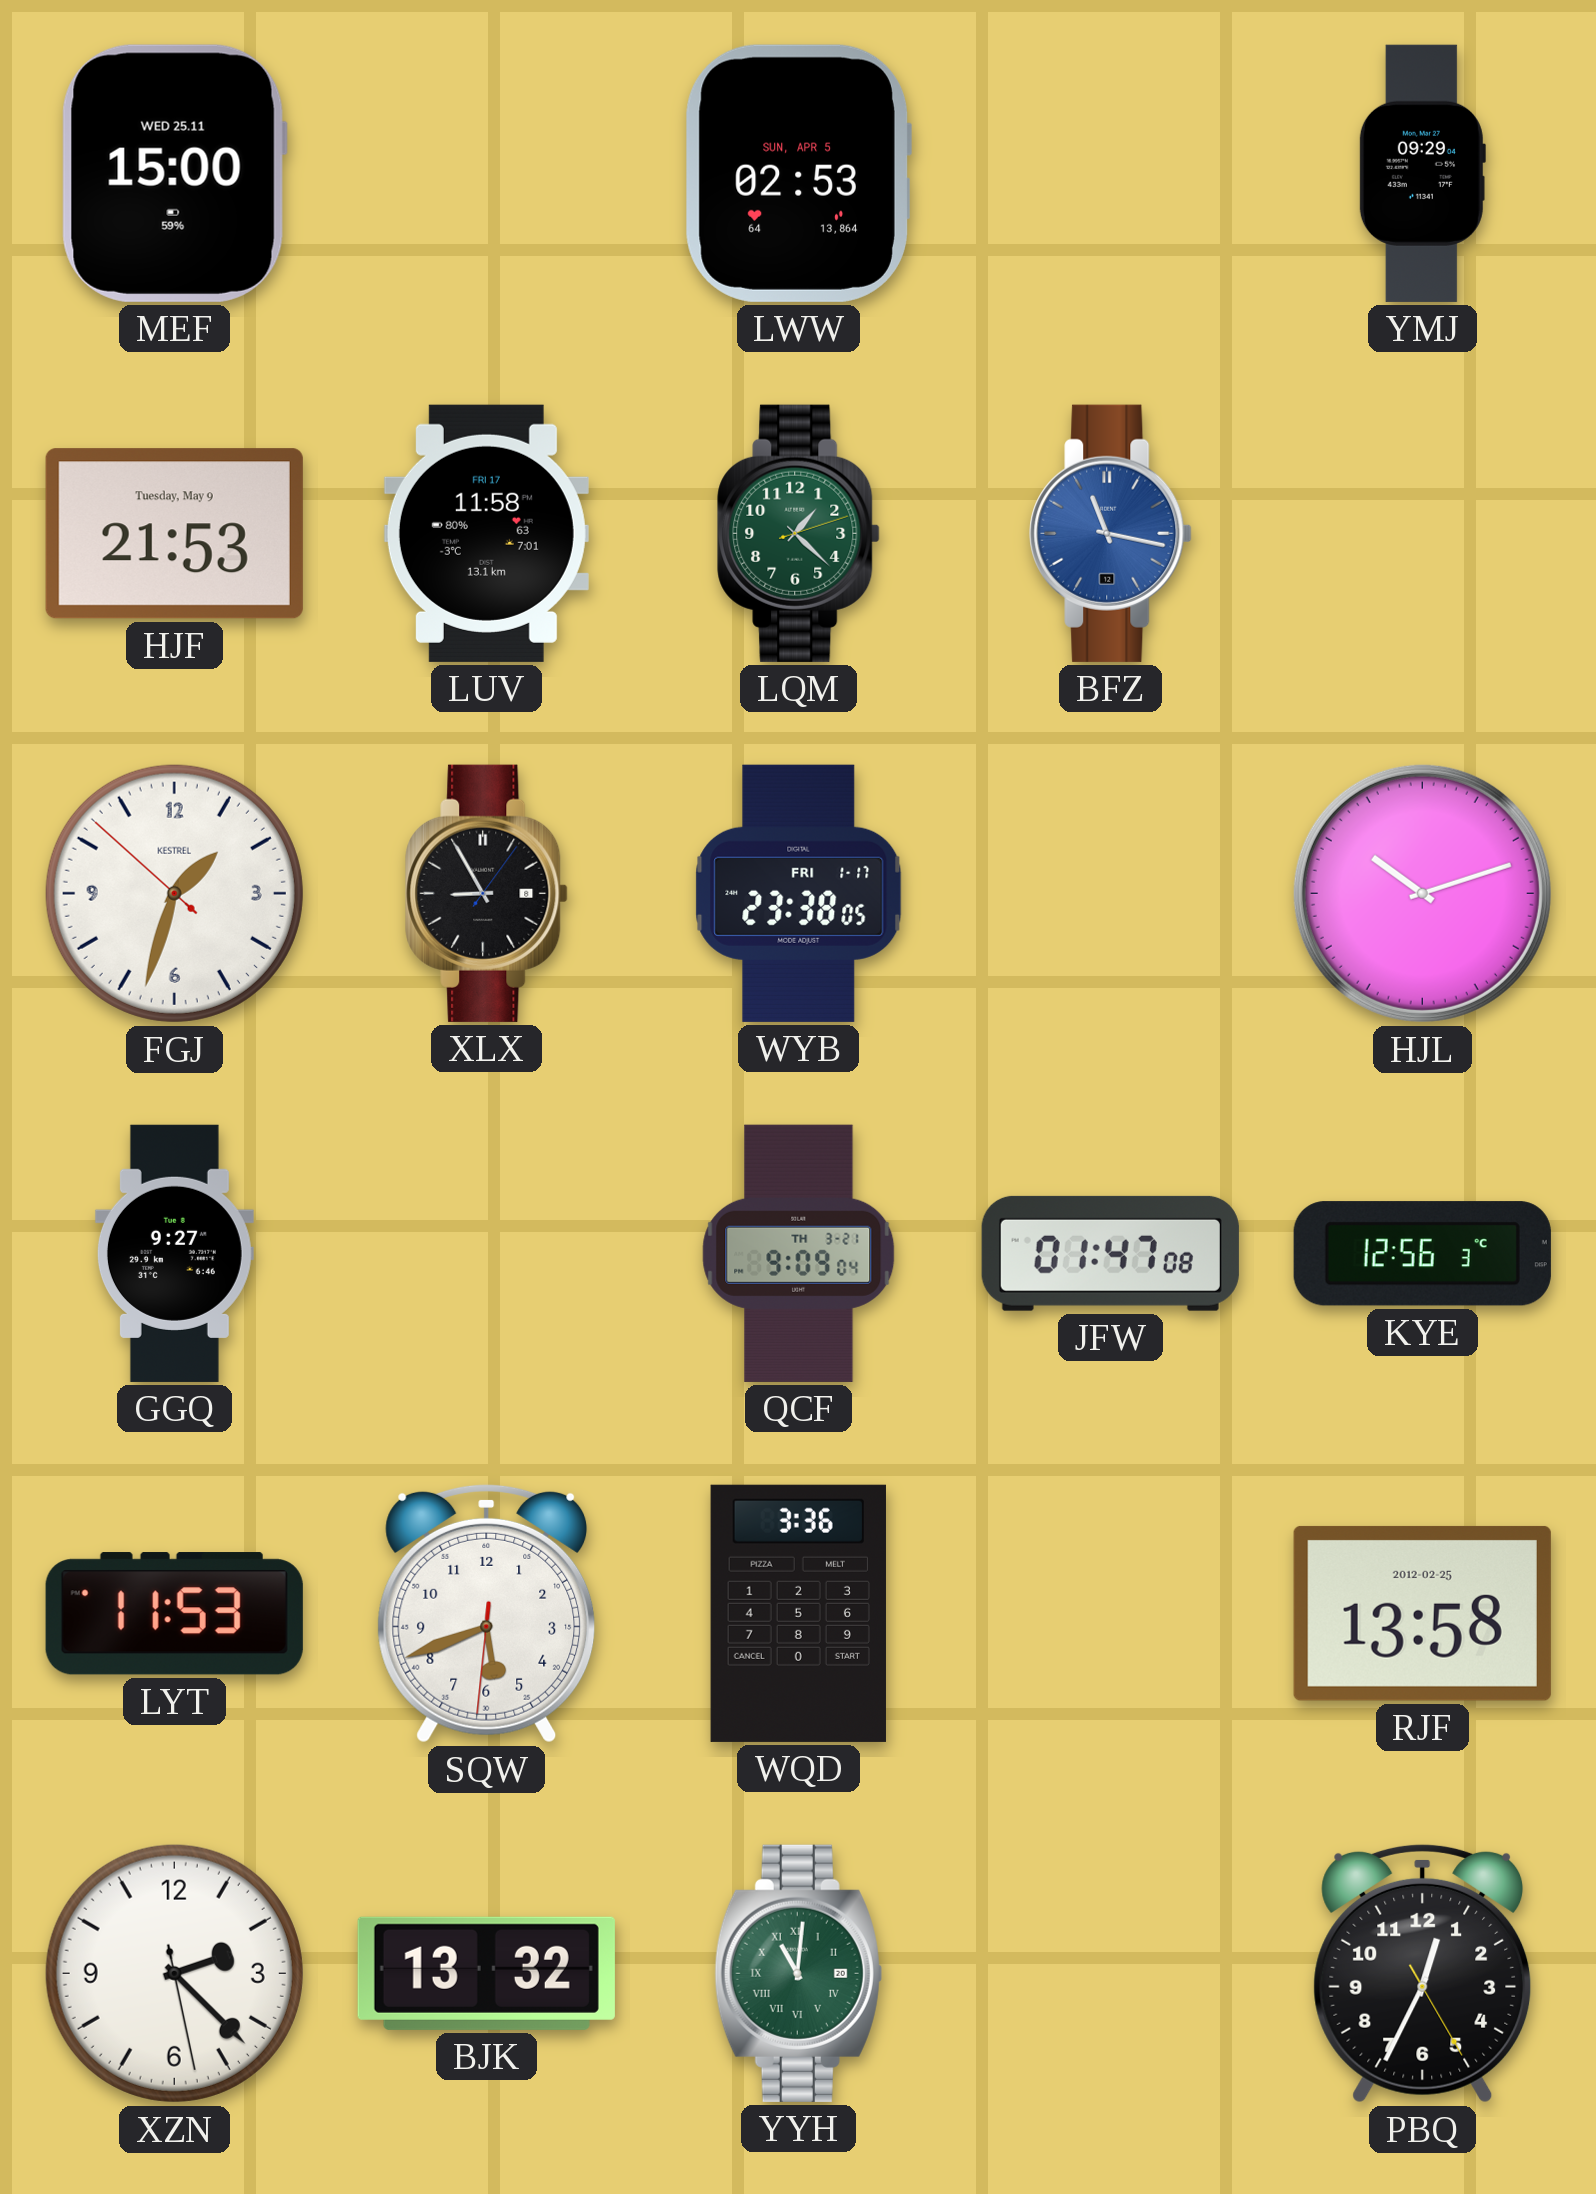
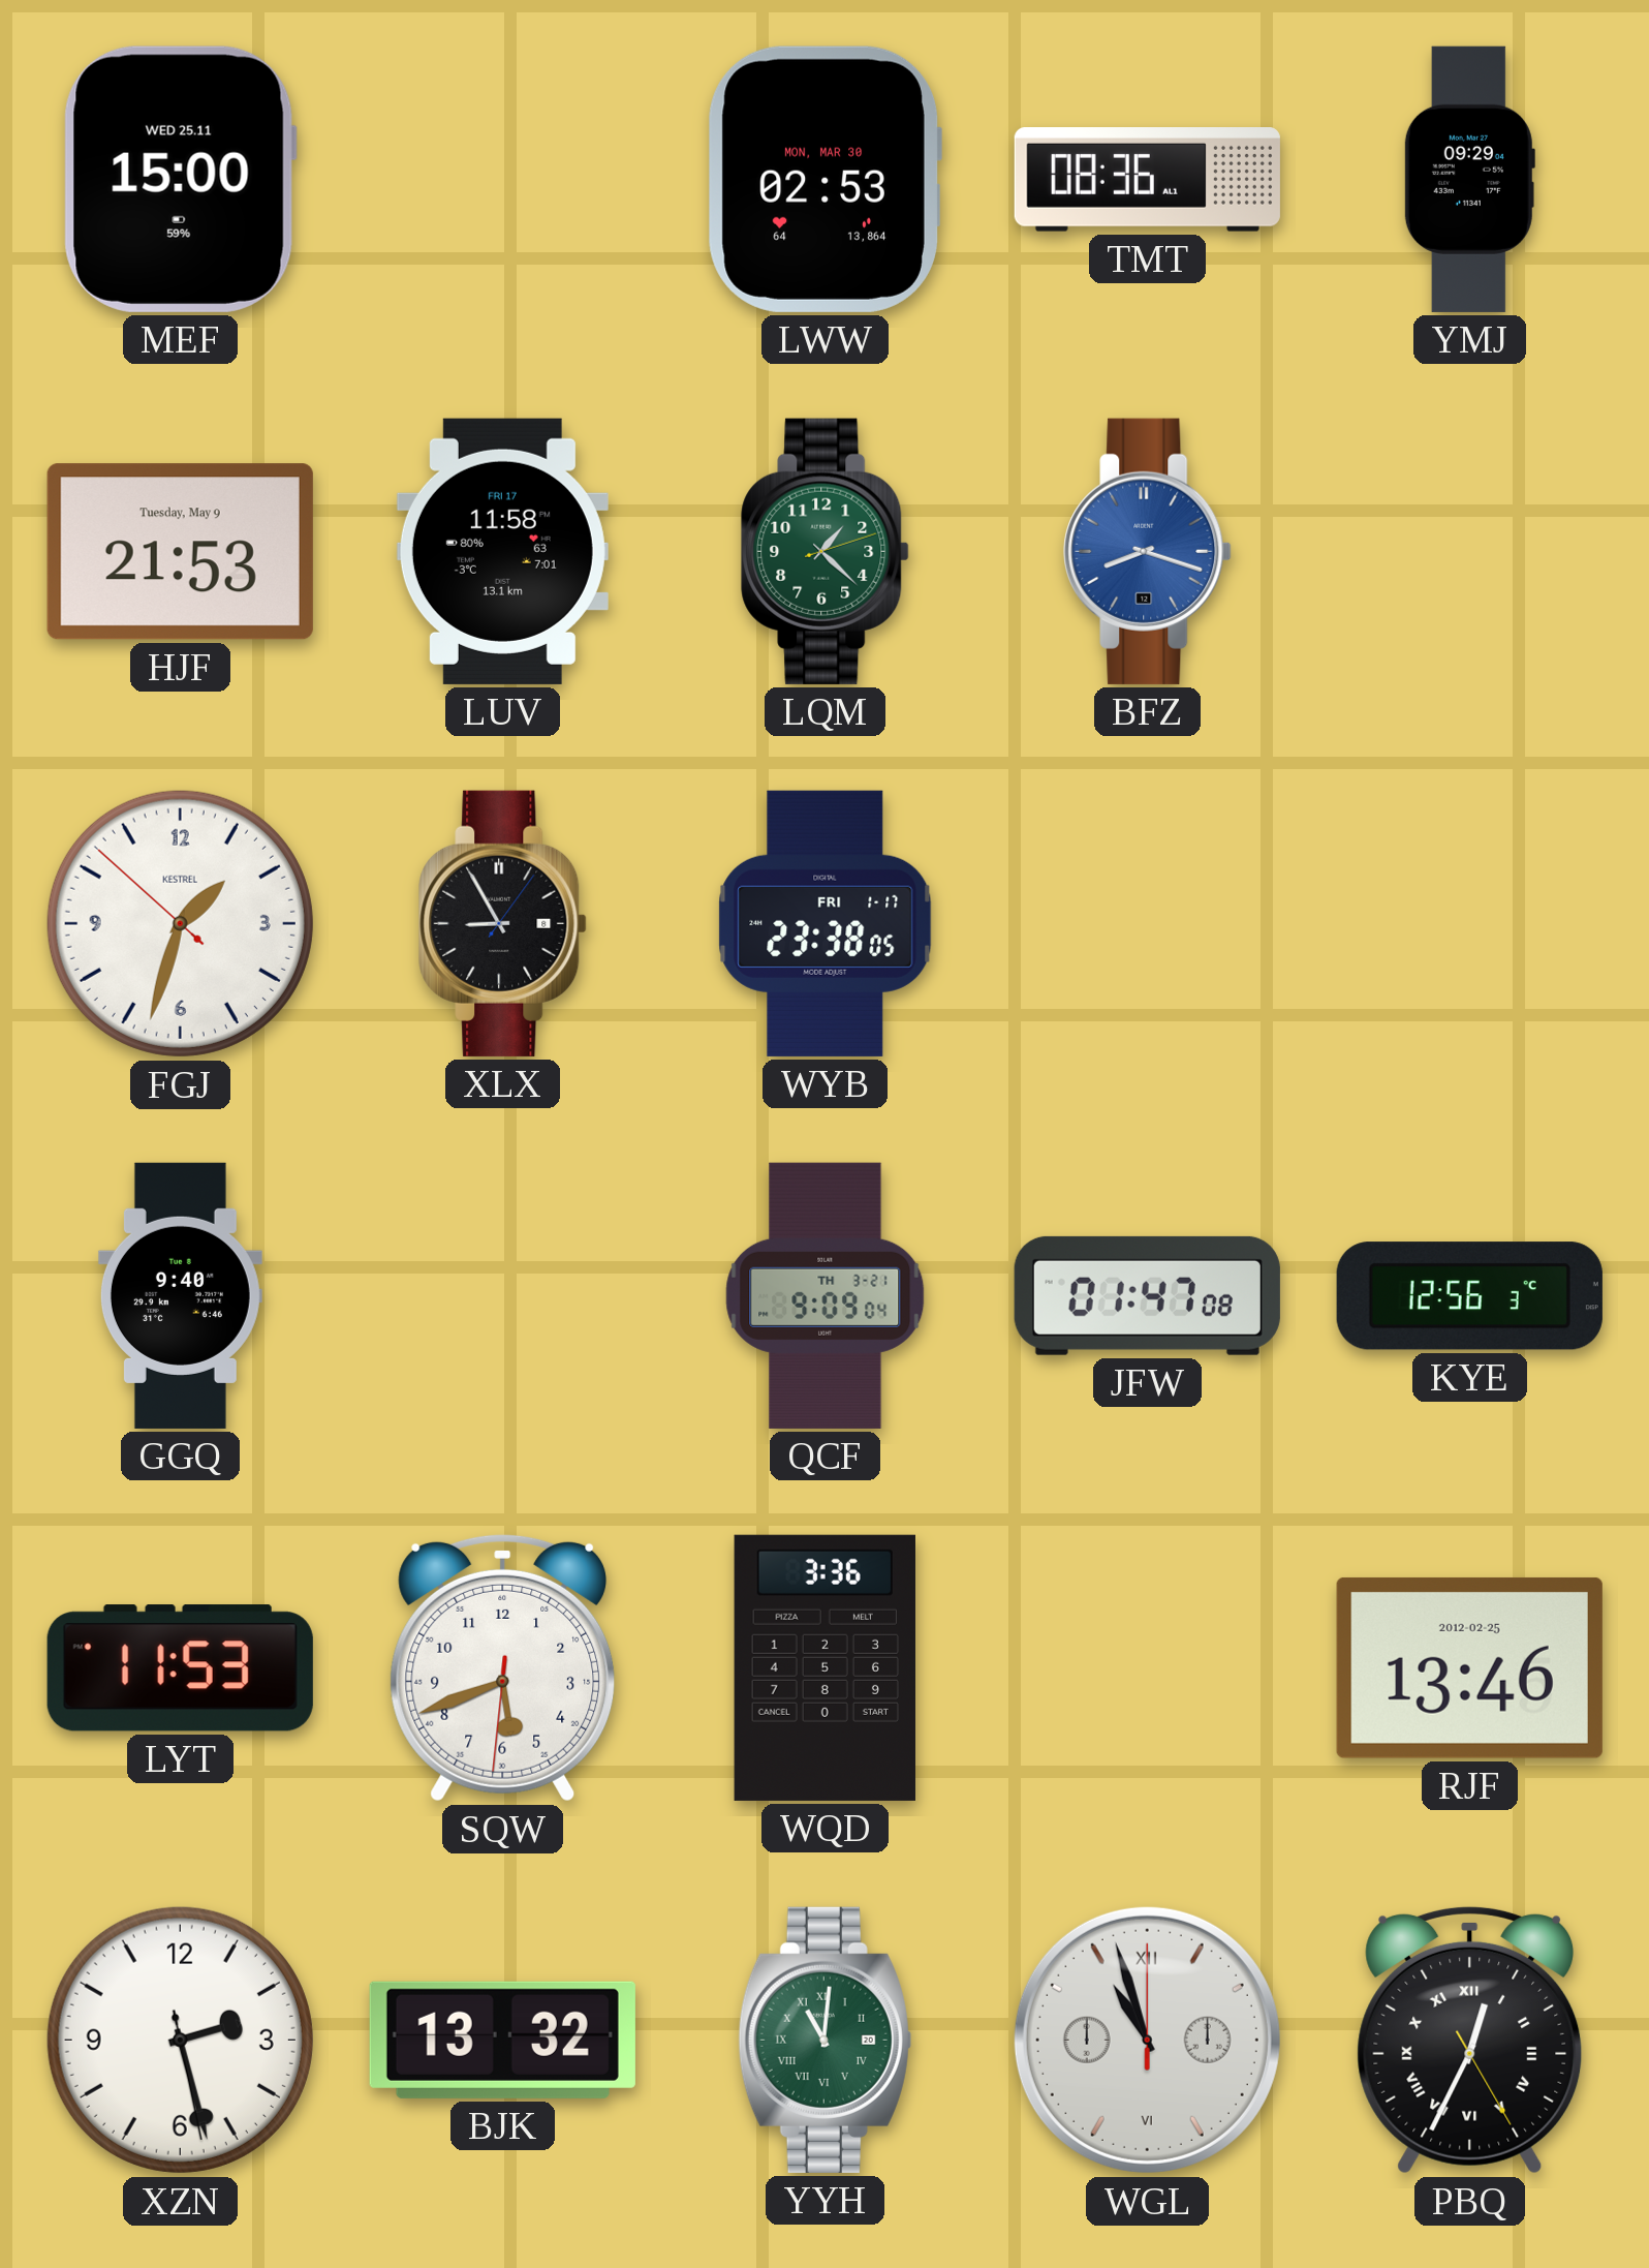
LWW date: SUN, APR 5 -> MON, MAR 30
TMT: none -> 08:36
BFZ: 11:17 -> 8:18
HJL: 10:12 -> none
GGQ: 9:27 -> 9:40
RJF: 13:58 -> 13:46
XZN: 2:22 -> 2:27
WGL: none -> 10:57
PBQ numerals: Arabic -> Roman
